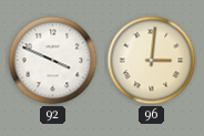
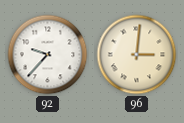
92: 3:49 -> 9:37
